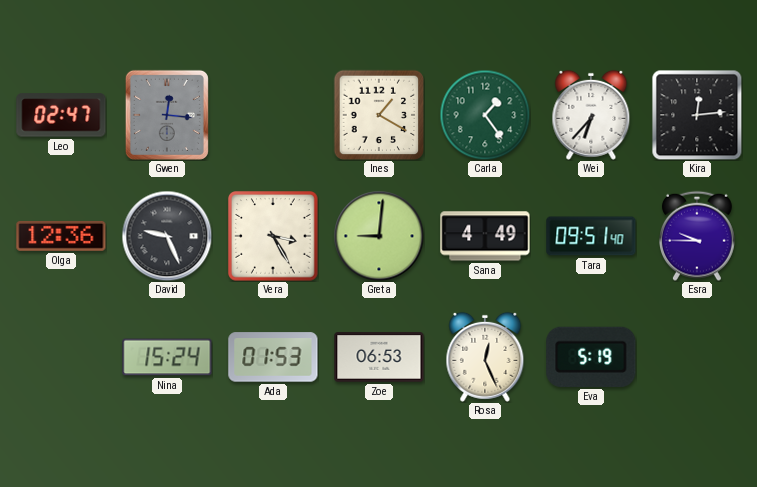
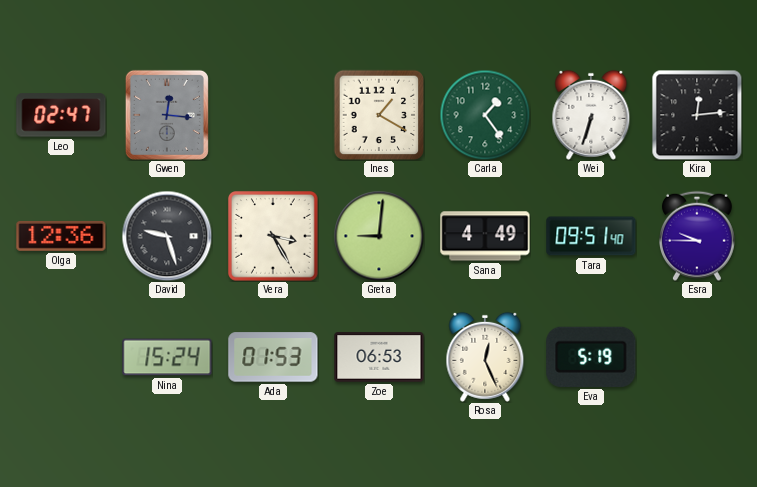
Wei: 6:37 -> 6:33
David: 9:26 -> 9:27
